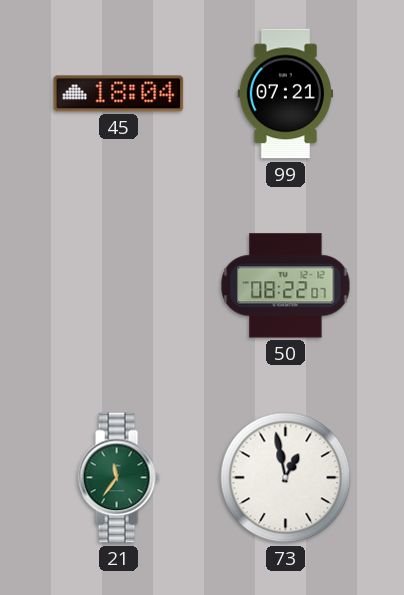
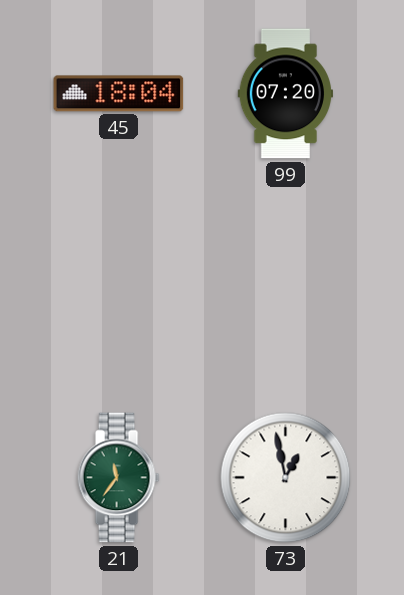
99: 07:21 -> 07:20
50: 08:22 -> none
